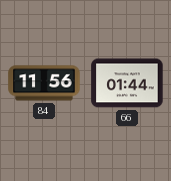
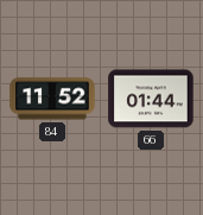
84: 11:56 -> 11:52
